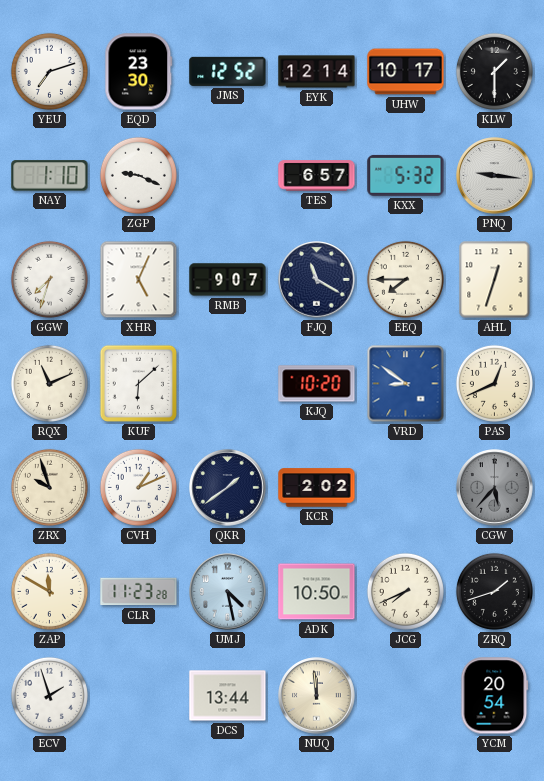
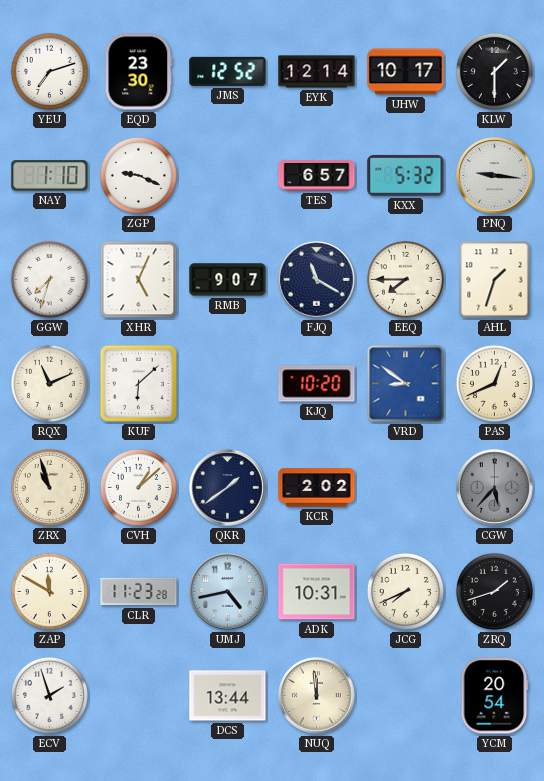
AHL: 12:33 -> 1:33
ZRX: 9:57 -> 10:57
CVH: 1:11 -> 1:08
UMJ: 4:28 -> 4:43
ADK: 10:50 -> 10:31
